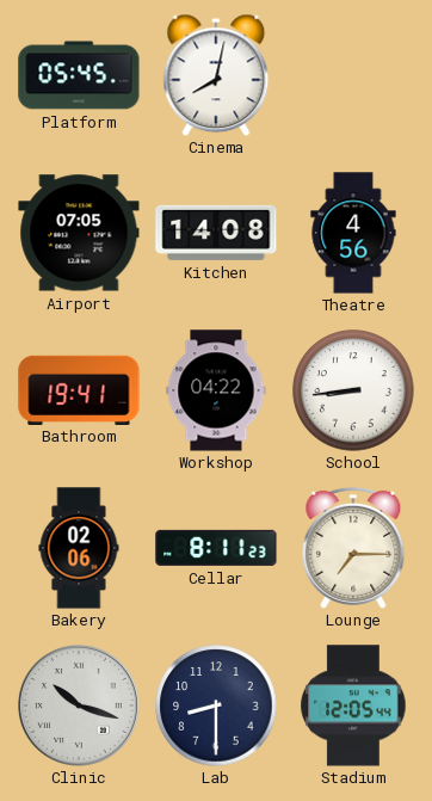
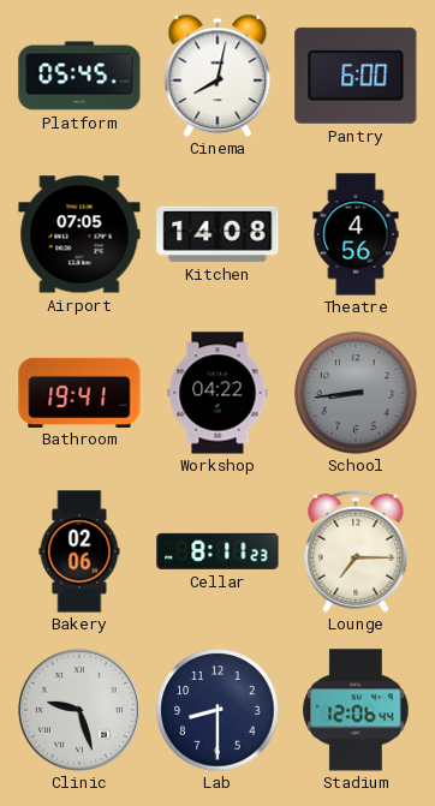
Pantry: none -> 6:00
School dial: white -> grey
Clinic: 10:18 -> 9:27
Stadium: 12:05 -> 12:06
